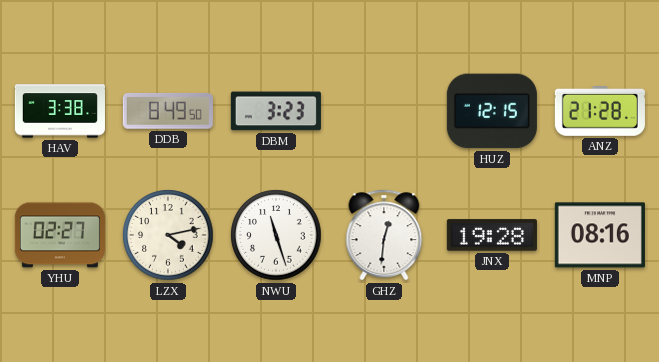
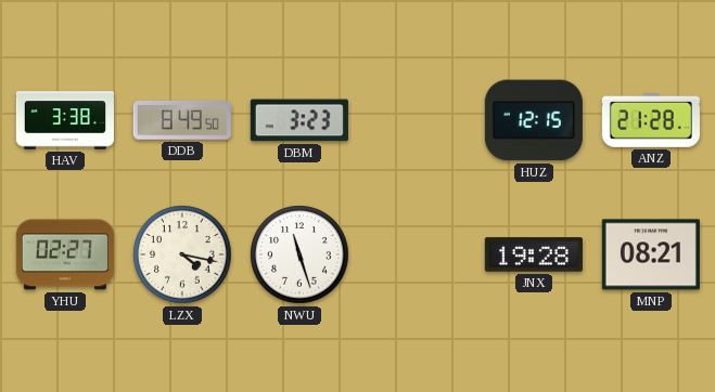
LZX: 4:13 -> 4:17
GHZ: 12:31 -> none
MNP: 08:16 -> 08:21
